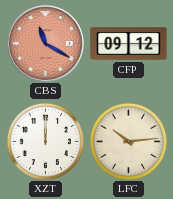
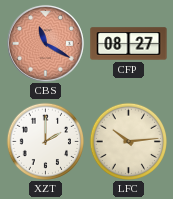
CFP: 09:12 -> 08:27
XZT: 12:00 -> 2:00
